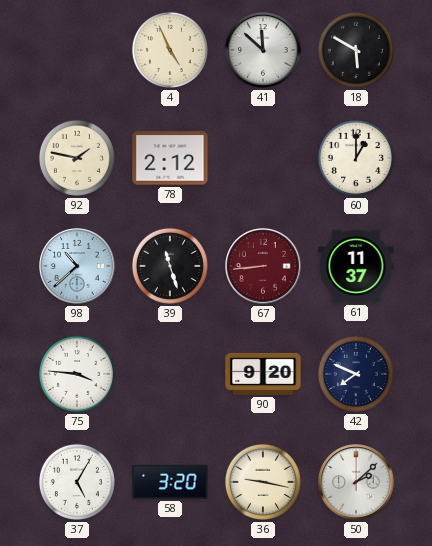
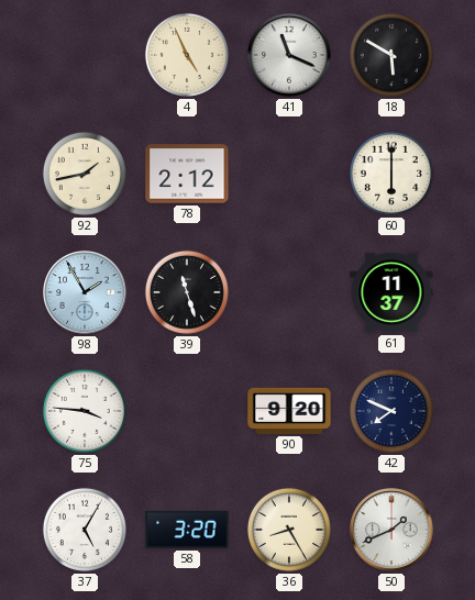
41: 11:52 -> 11:19
92: 1:47 -> 1:43
60: 1:00 -> 6:00
98: 10:38 -> 1:55
67: 8:44 -> none
36: 9:17 -> 8:25
50: 2:08 -> 1:41
